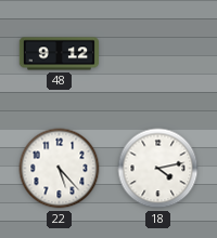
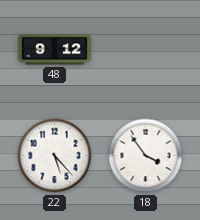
18: 4:13 -> 3:54
